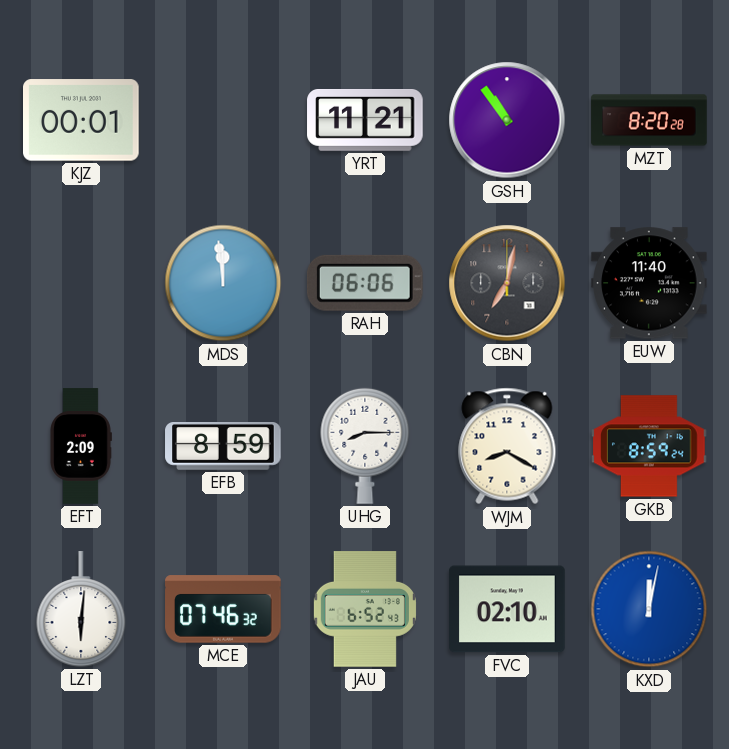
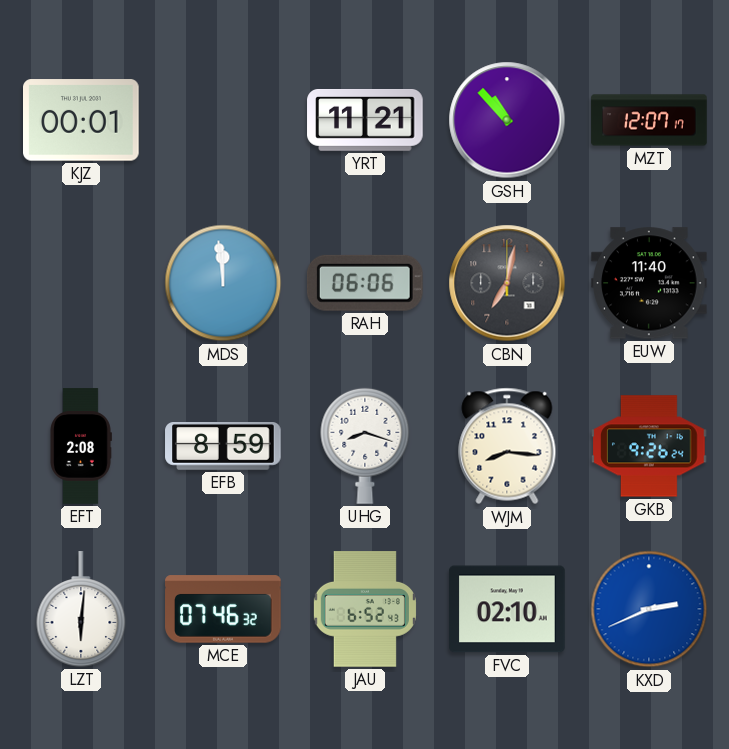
GSH: 10:54 -> 10:53
MZT: 8:20 -> 12:07
EFT: 2:09 -> 2:08
UHG: 8:15 -> 8:18
WJM: 8:20 -> 8:16
GKB: 8:59 -> 9:26
KXD: 12:02 -> 2:41
